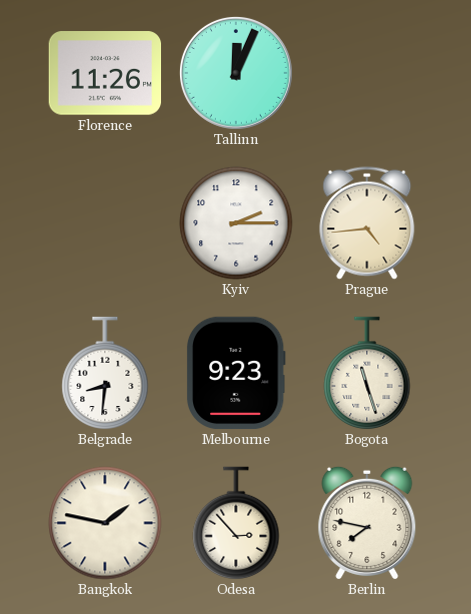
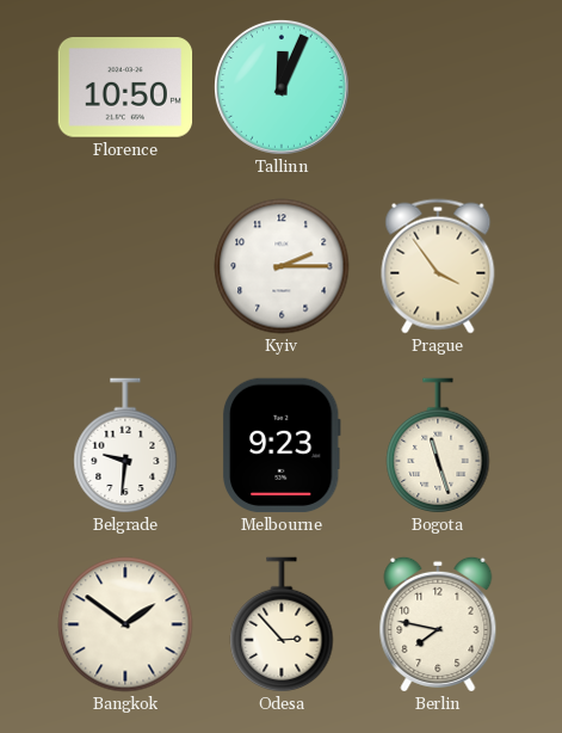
Florence: 11:26 -> 10:50
Prague: 4:44 -> 3:54
Belgrade: 8:31 -> 9:31
Bangkok: 1:47 -> 1:51
